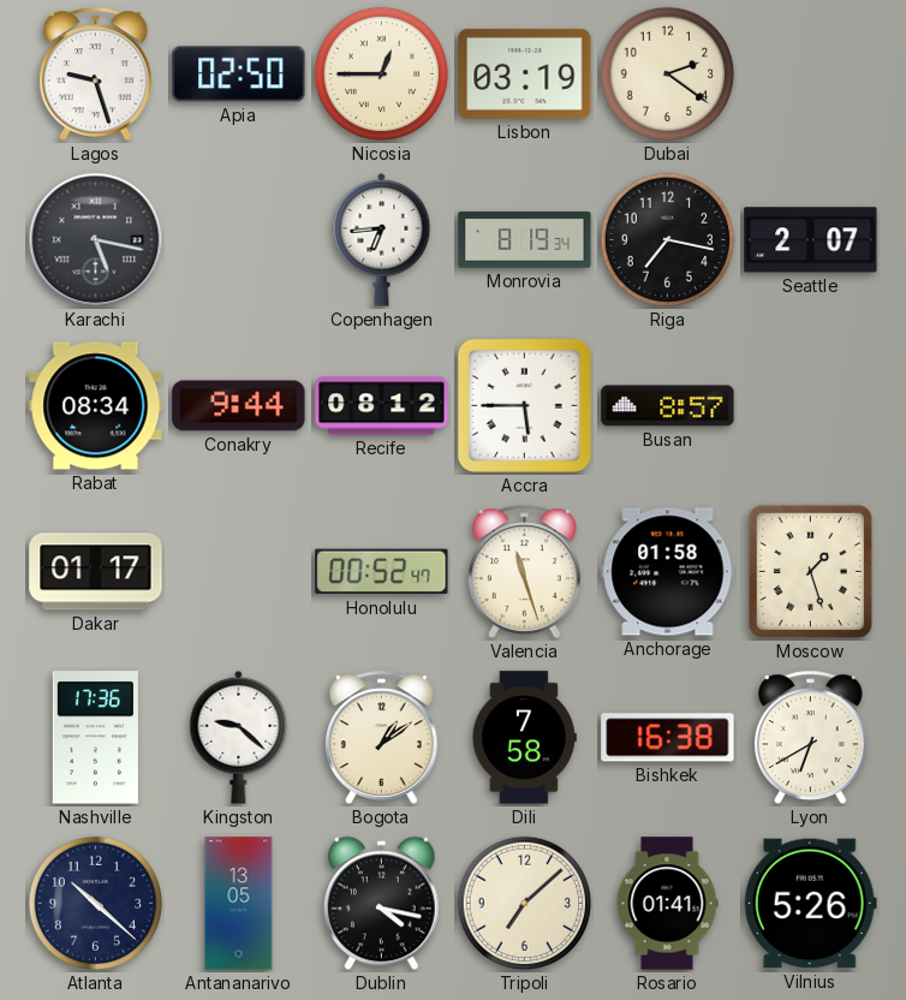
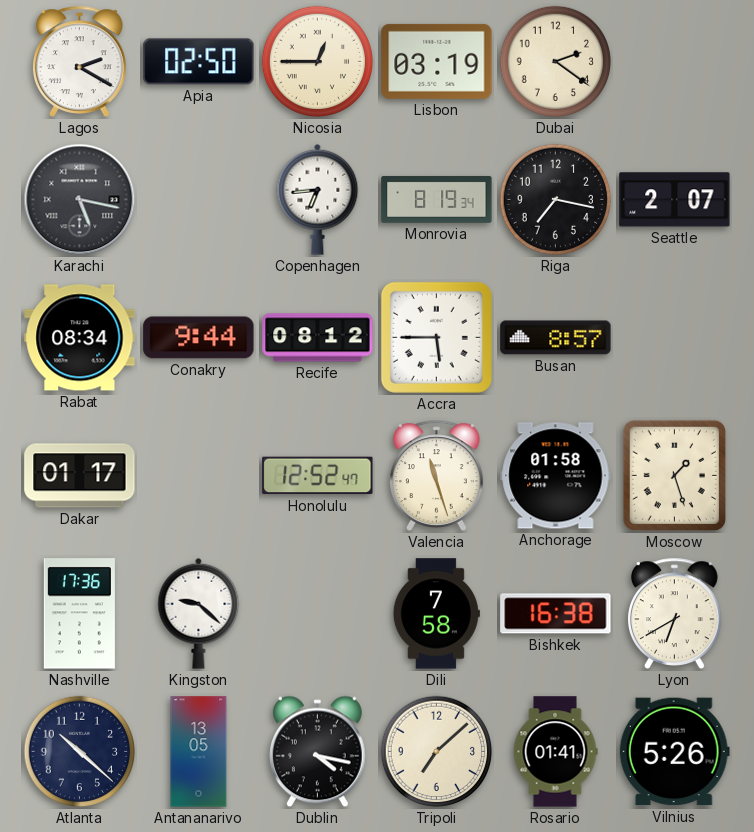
Lagos: 9:27 -> 2:20
Honolulu: 00:52 -> 12:52
Bogota: 1:09 -> none
